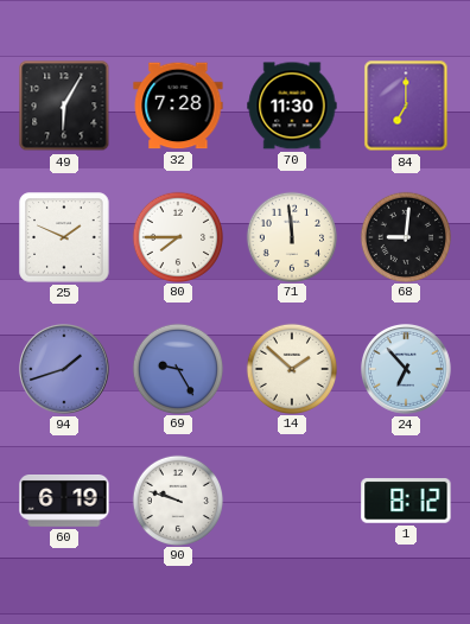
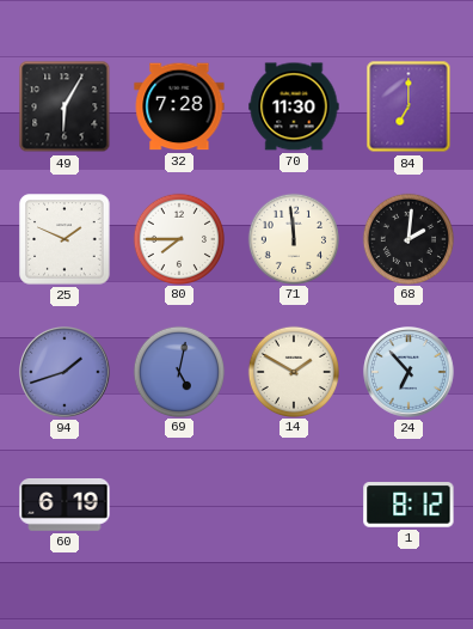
68: 9:01 -> 2:01
69: 9:25 -> 5:02
14: 1:52 -> 1:50
90: 9:48 -> none
